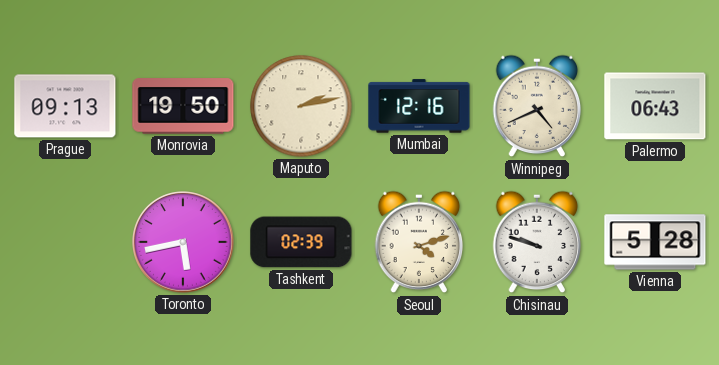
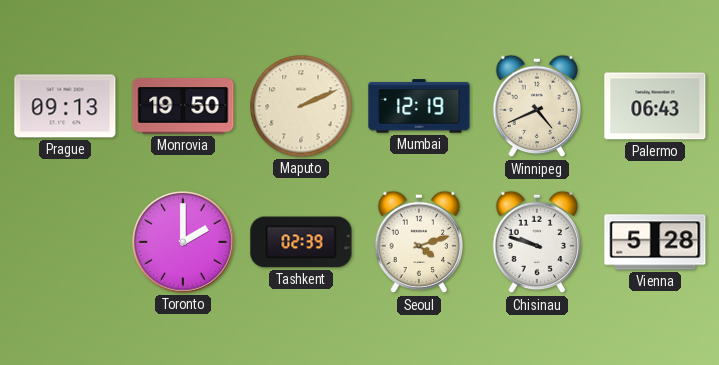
Maputo: 2:13 -> 2:11
Mumbai: 12:16 -> 12:19
Toronto: 5:43 -> 2:00
